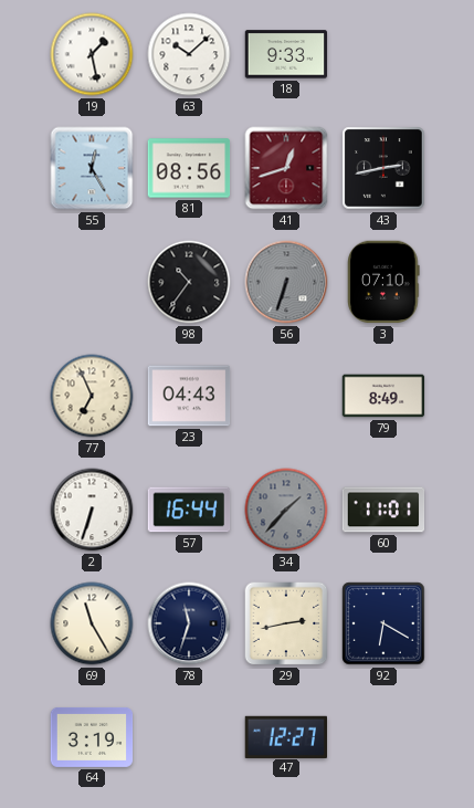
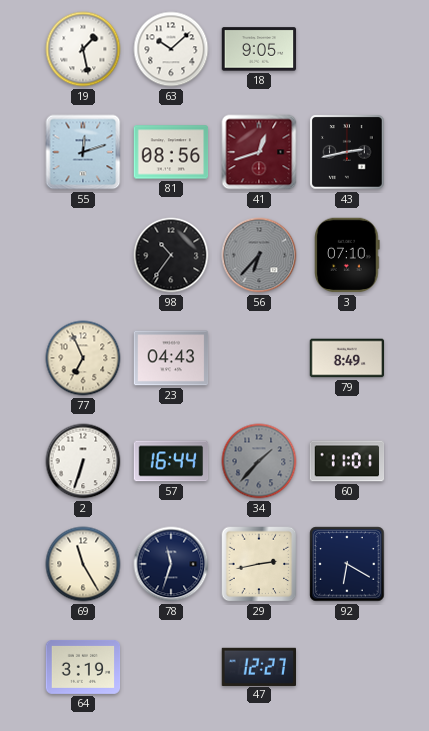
18: 9:33 -> 9:05
55: 12:25 -> 12:12
56: 6:33 -> 6:37
